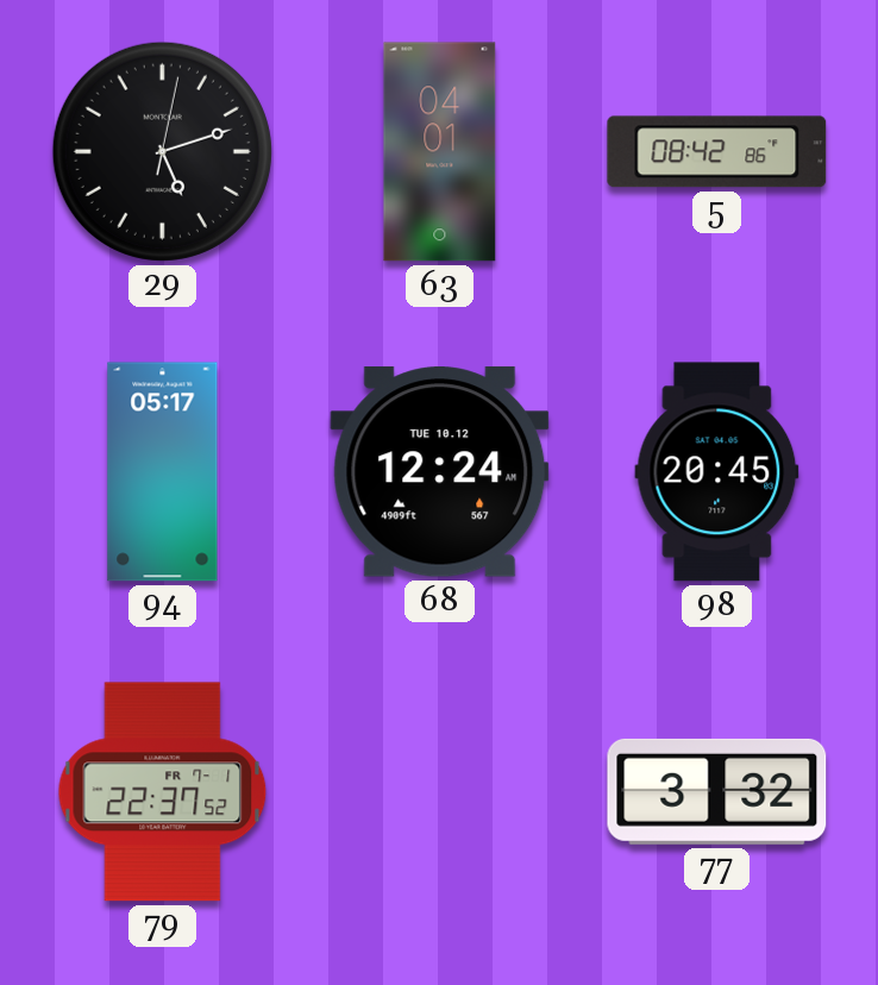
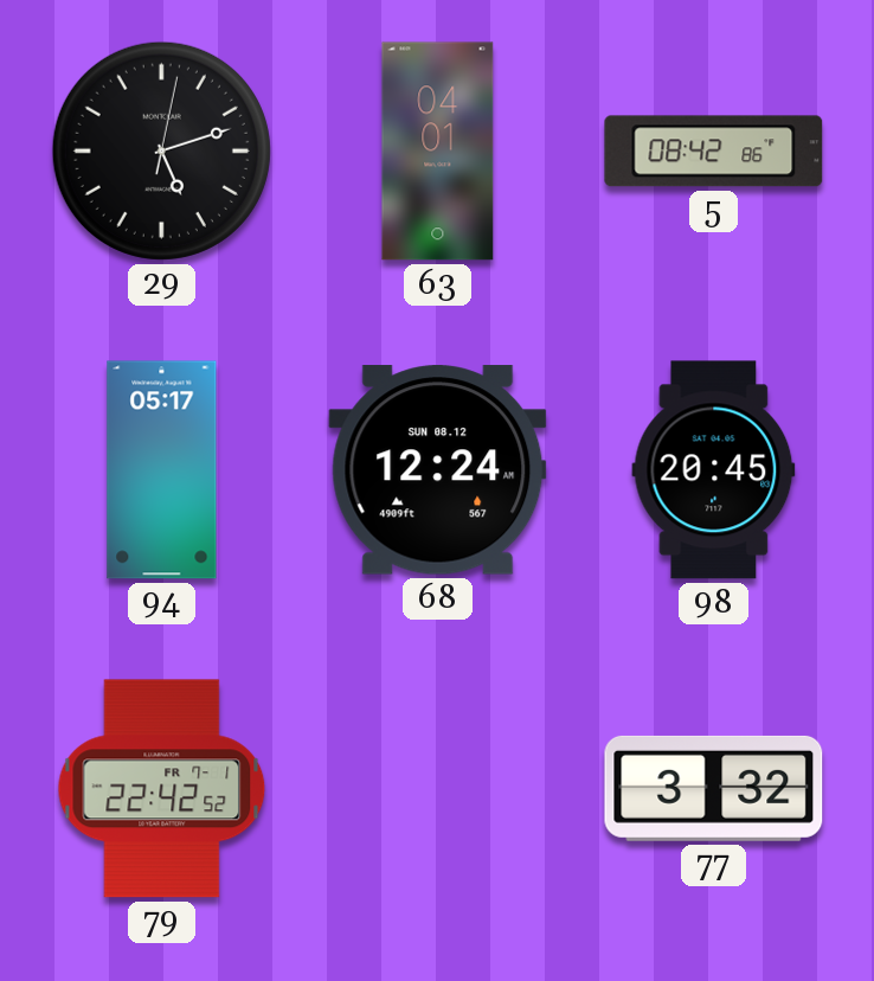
68 date: TUE 10.12 -> SUN 08.12
79: 22:37 -> 22:42
